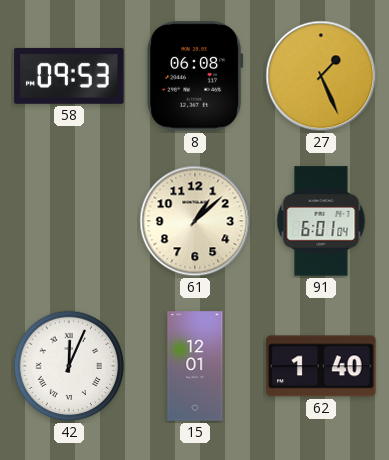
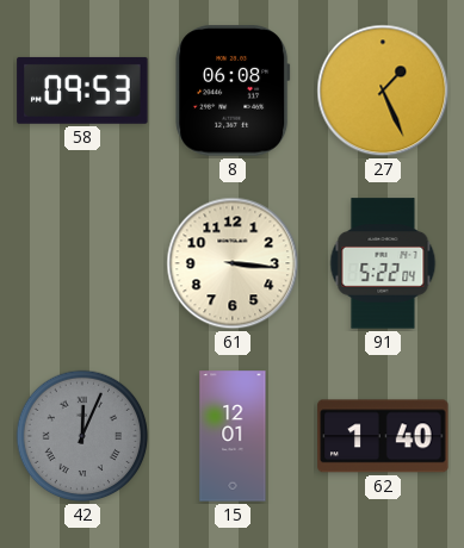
61: 1:08 -> 3:16
91: 6:01 -> 5:22
42 dial: white -> grey
